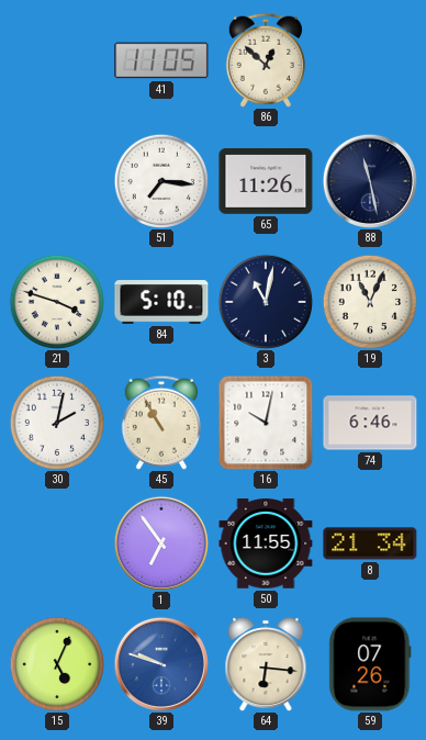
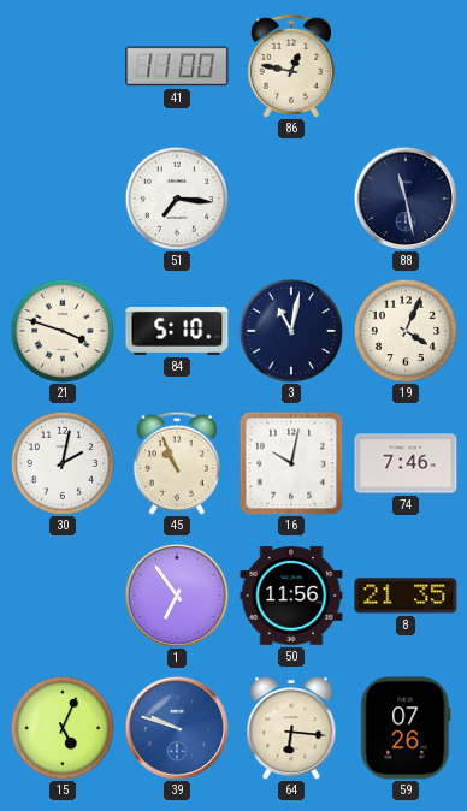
41: 11:05 -> 11:00
86: 12:52 -> 12:47
65: 11:26 -> none
19: 11:04 -> 4:04
45: 10:55 -> 10:56
74: 6:46 -> 7:46
50: 11:55 -> 11:56
8: 21:34 -> 21:35
